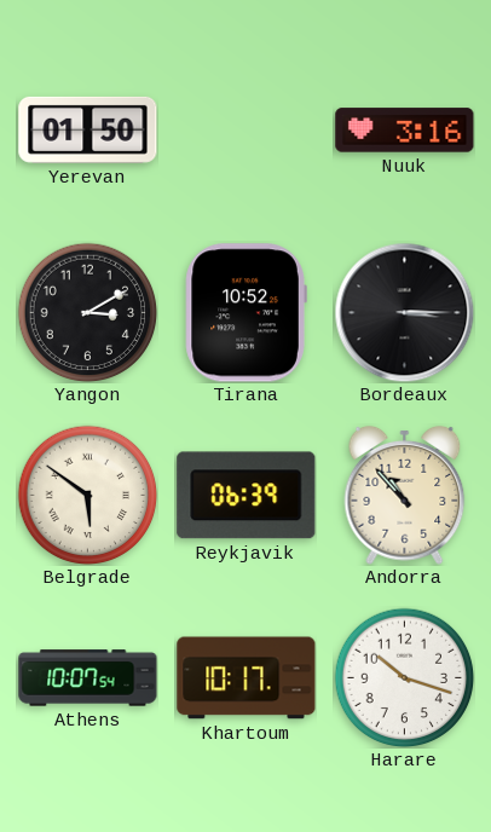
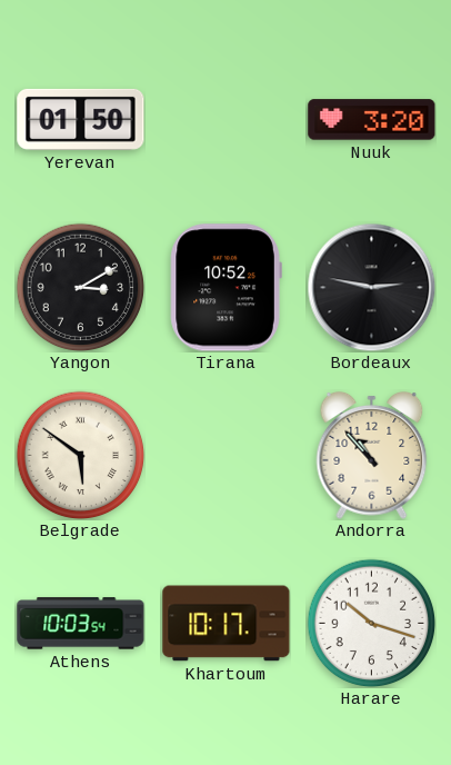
Nuuk: 3:16 -> 3:20
Bordeaux: 3:15 -> 2:47
Reykjavik: 06:39 -> none
Athens: 10:07 -> 10:03
